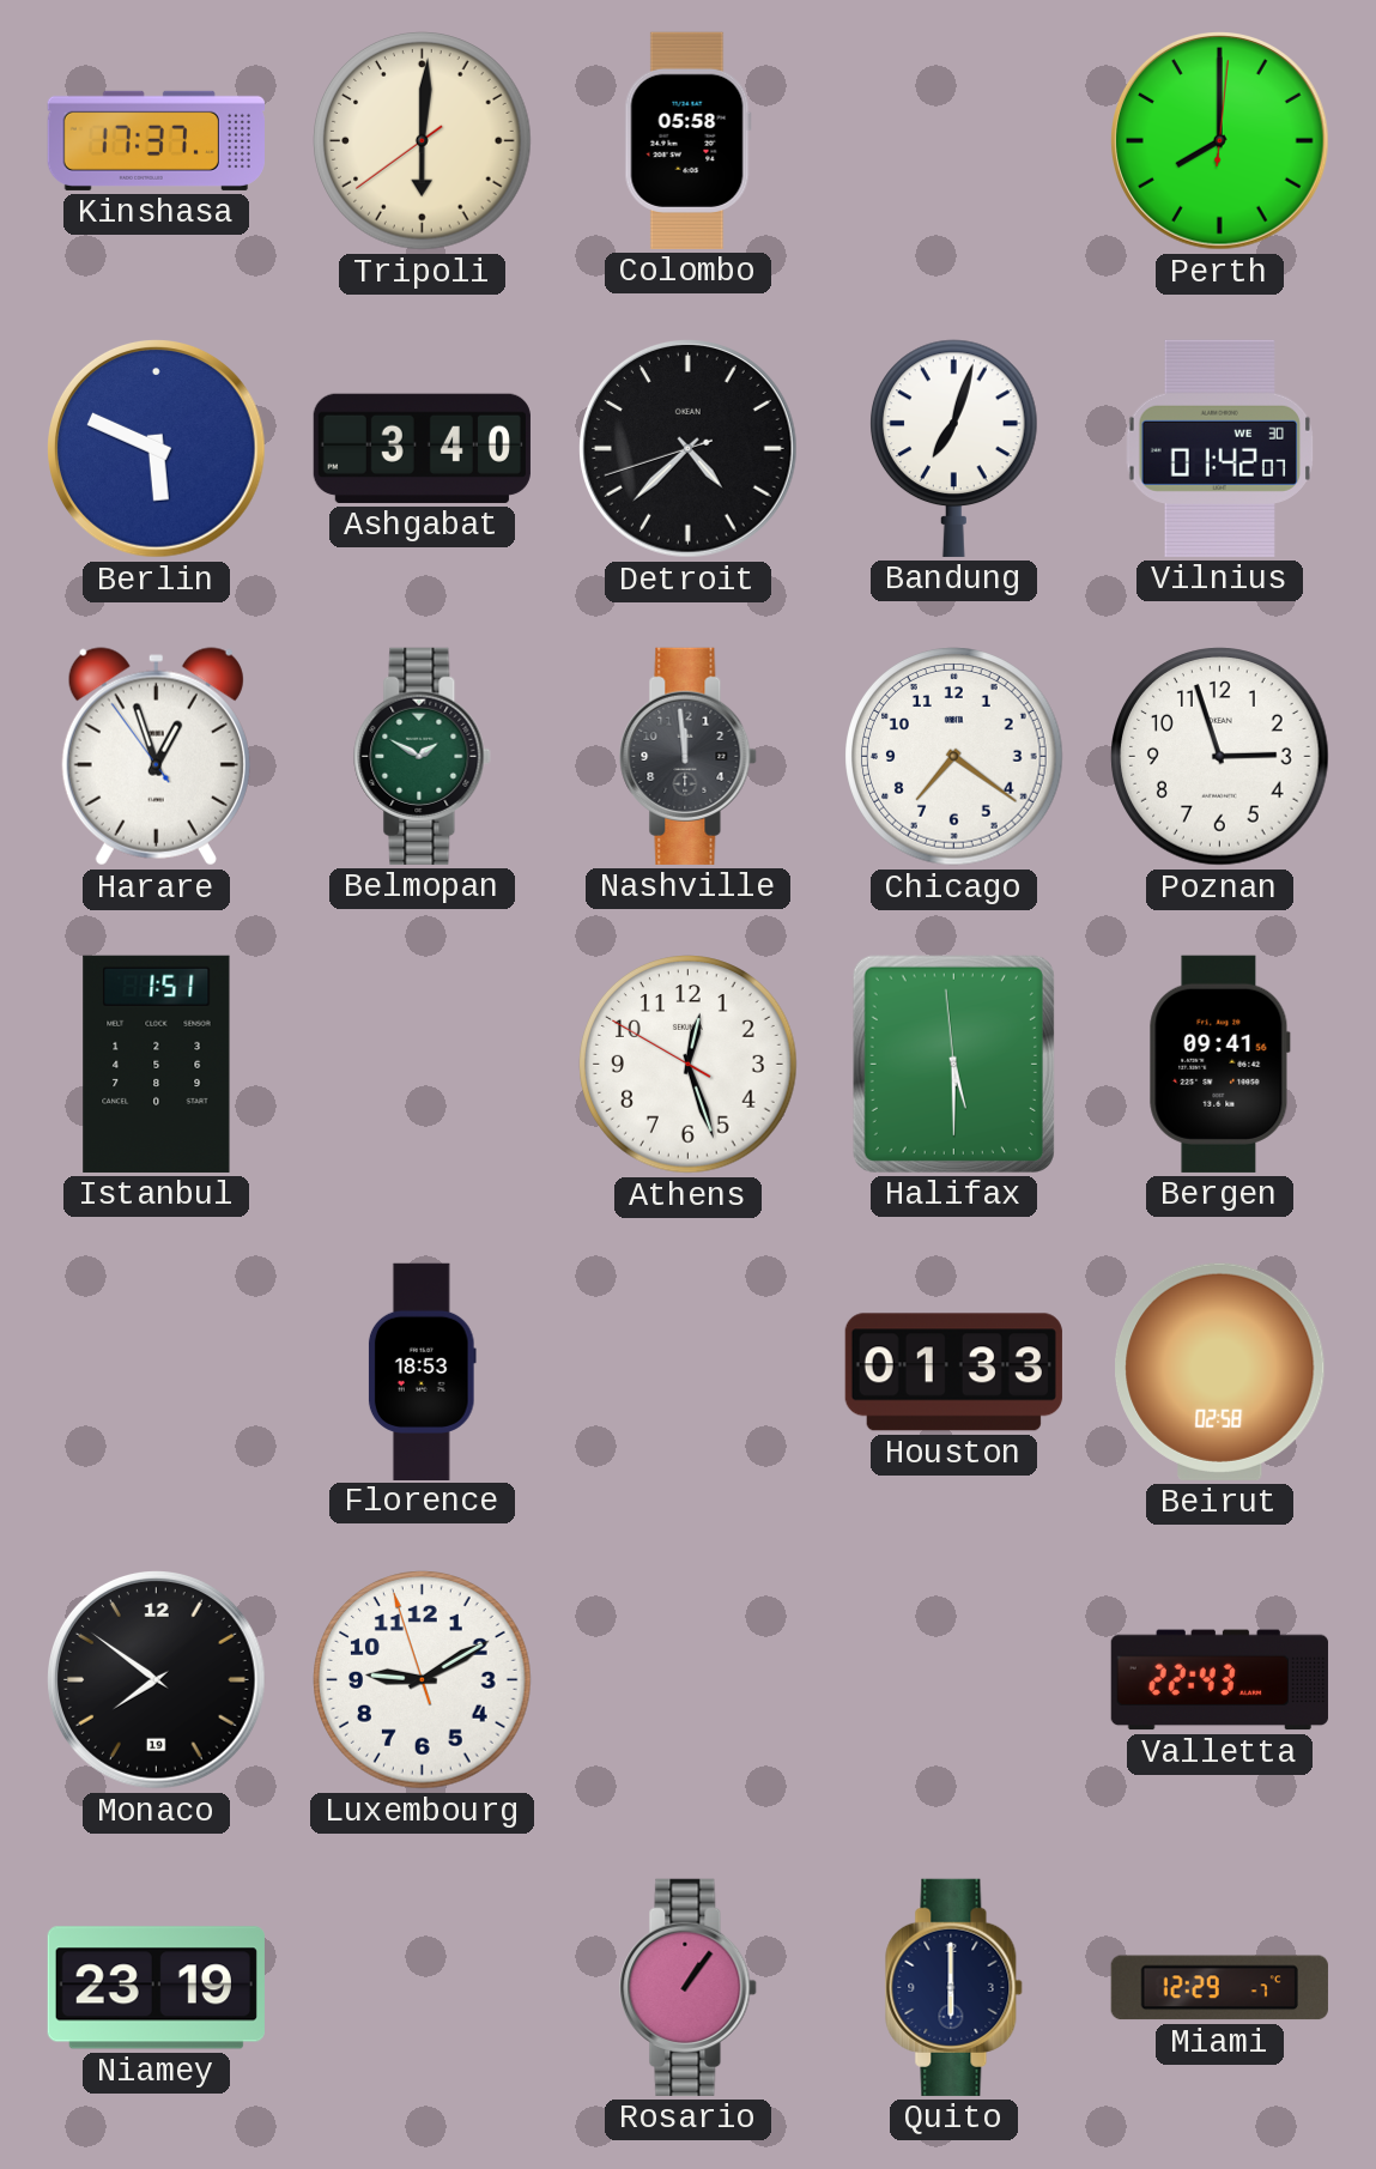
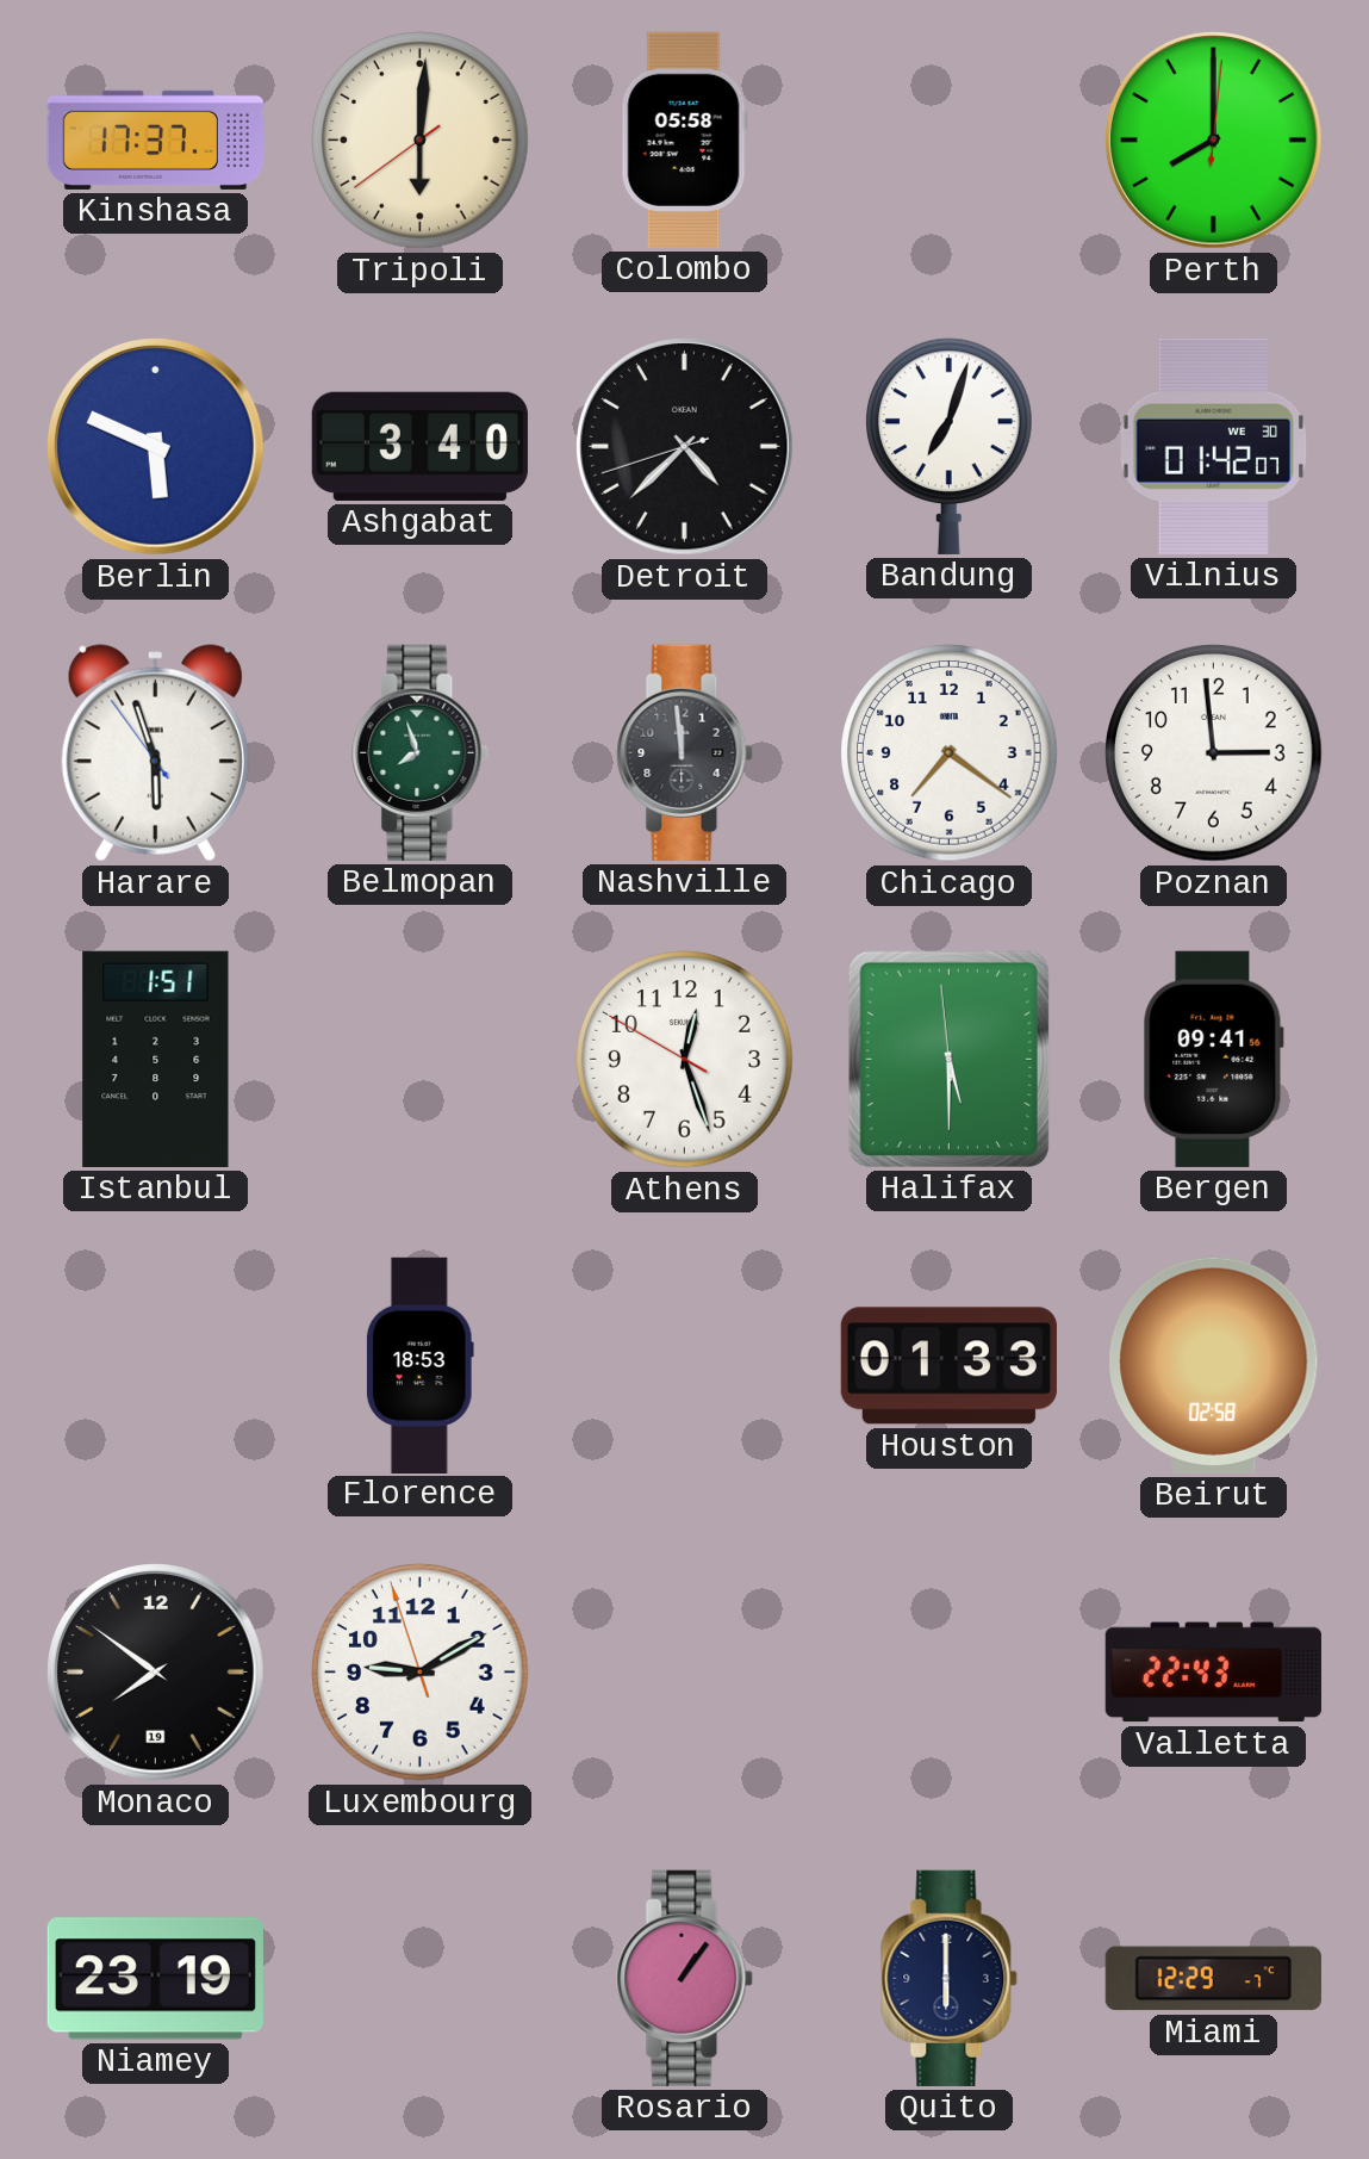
Harare: 12:56 -> 5:56
Belmopan: 1:50 -> 7:57
Poznan: 2:57 -> 2:59
